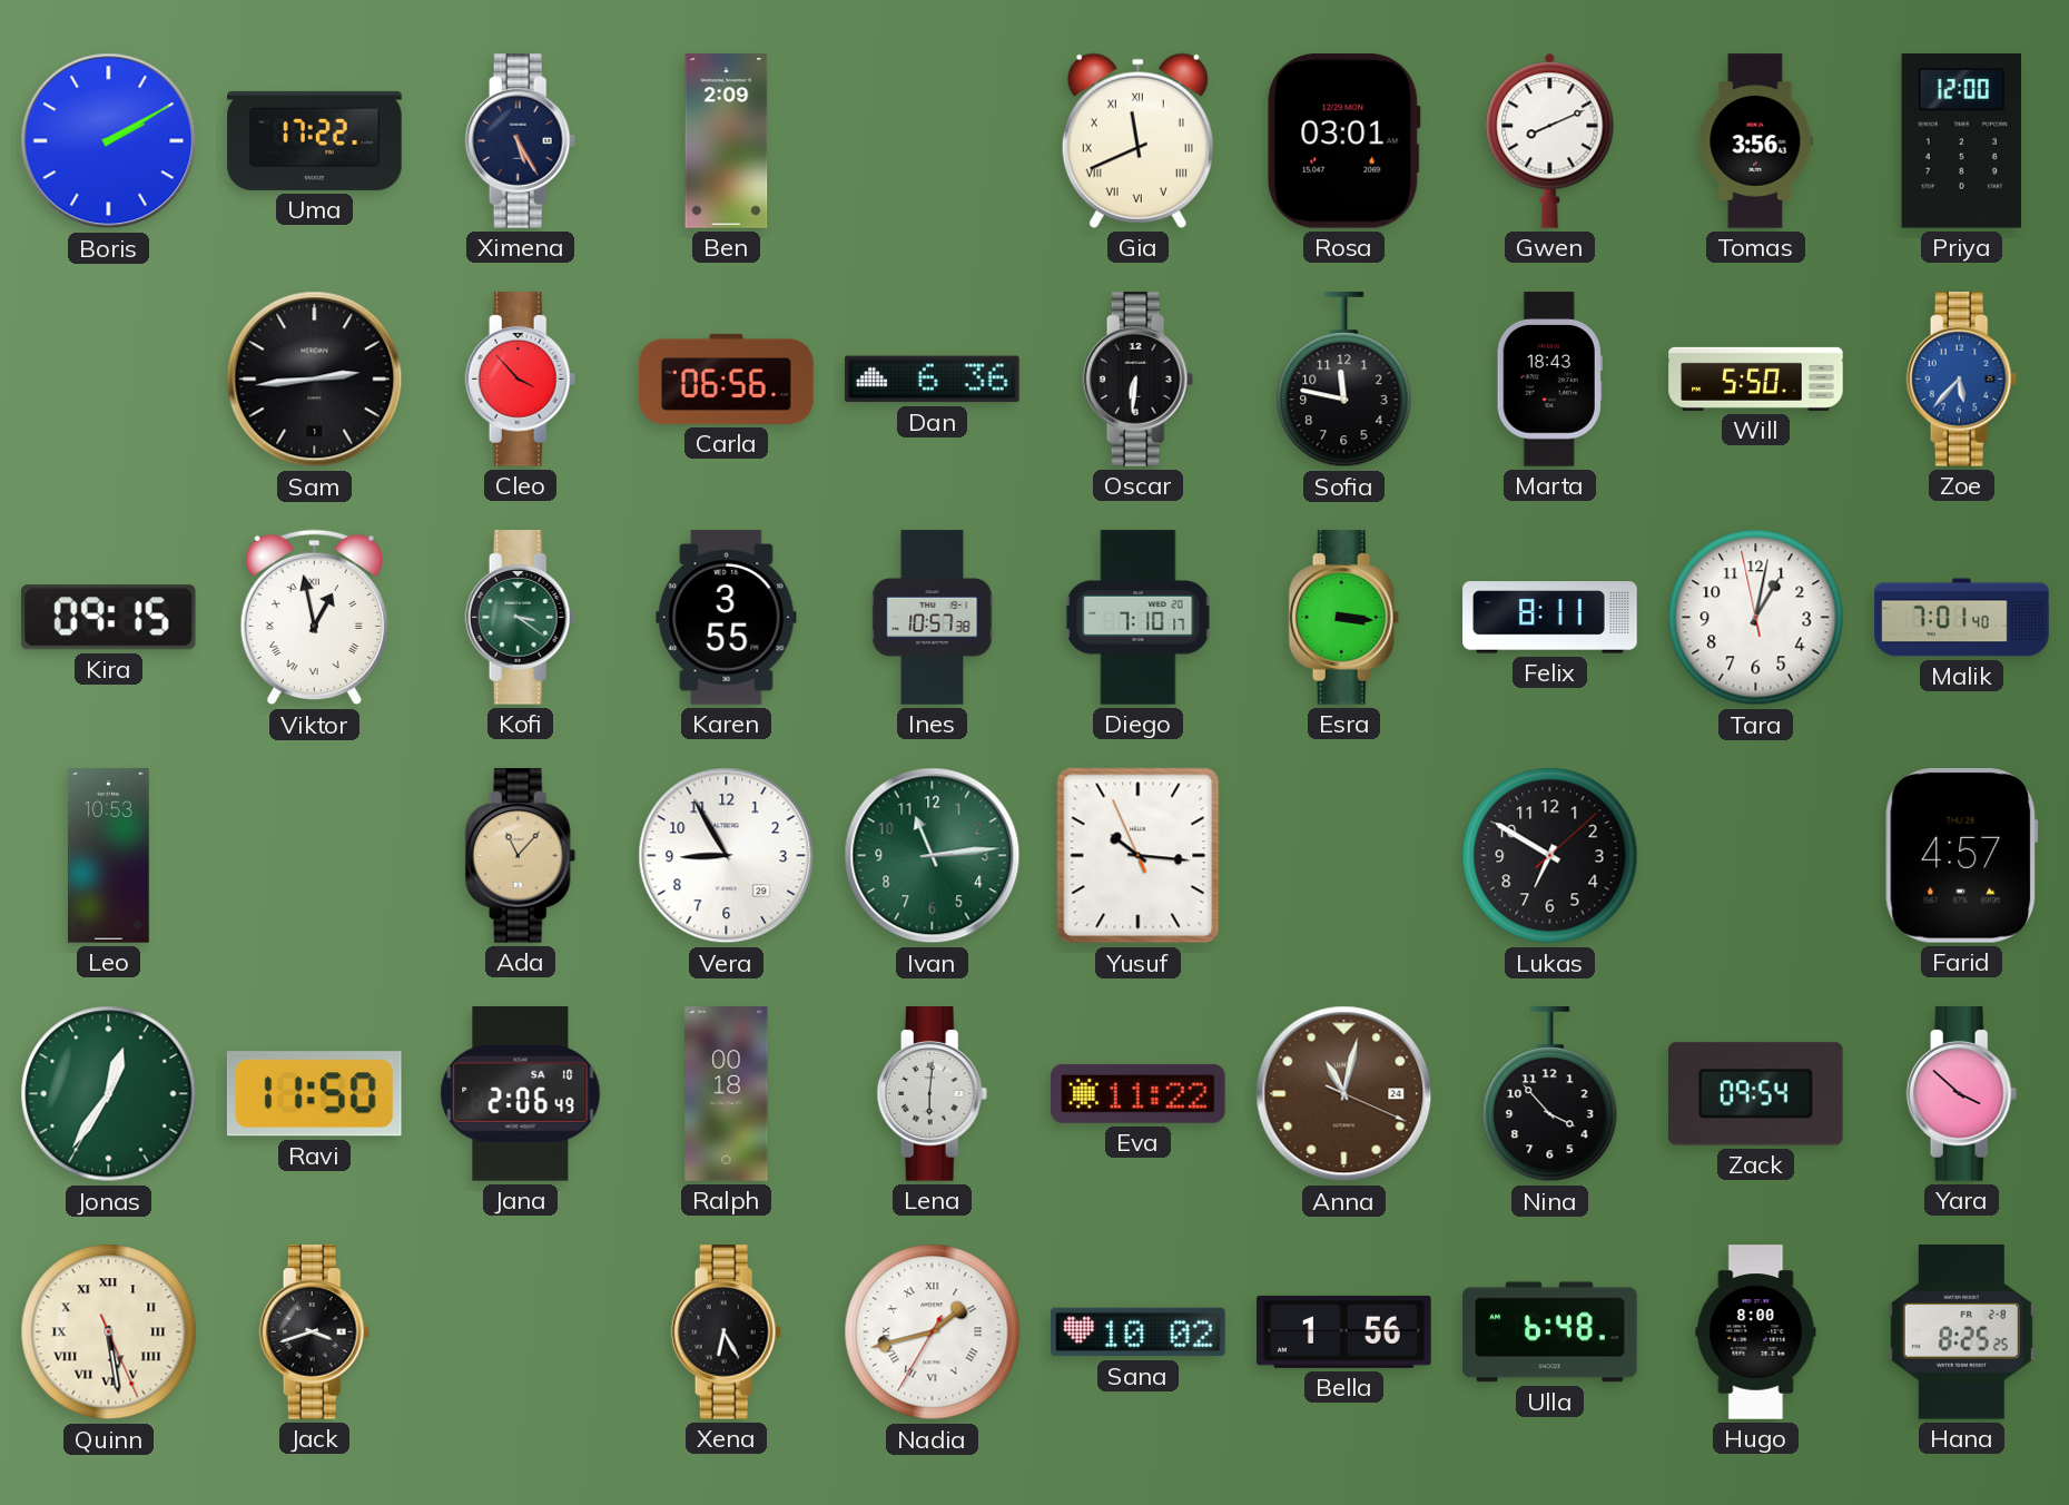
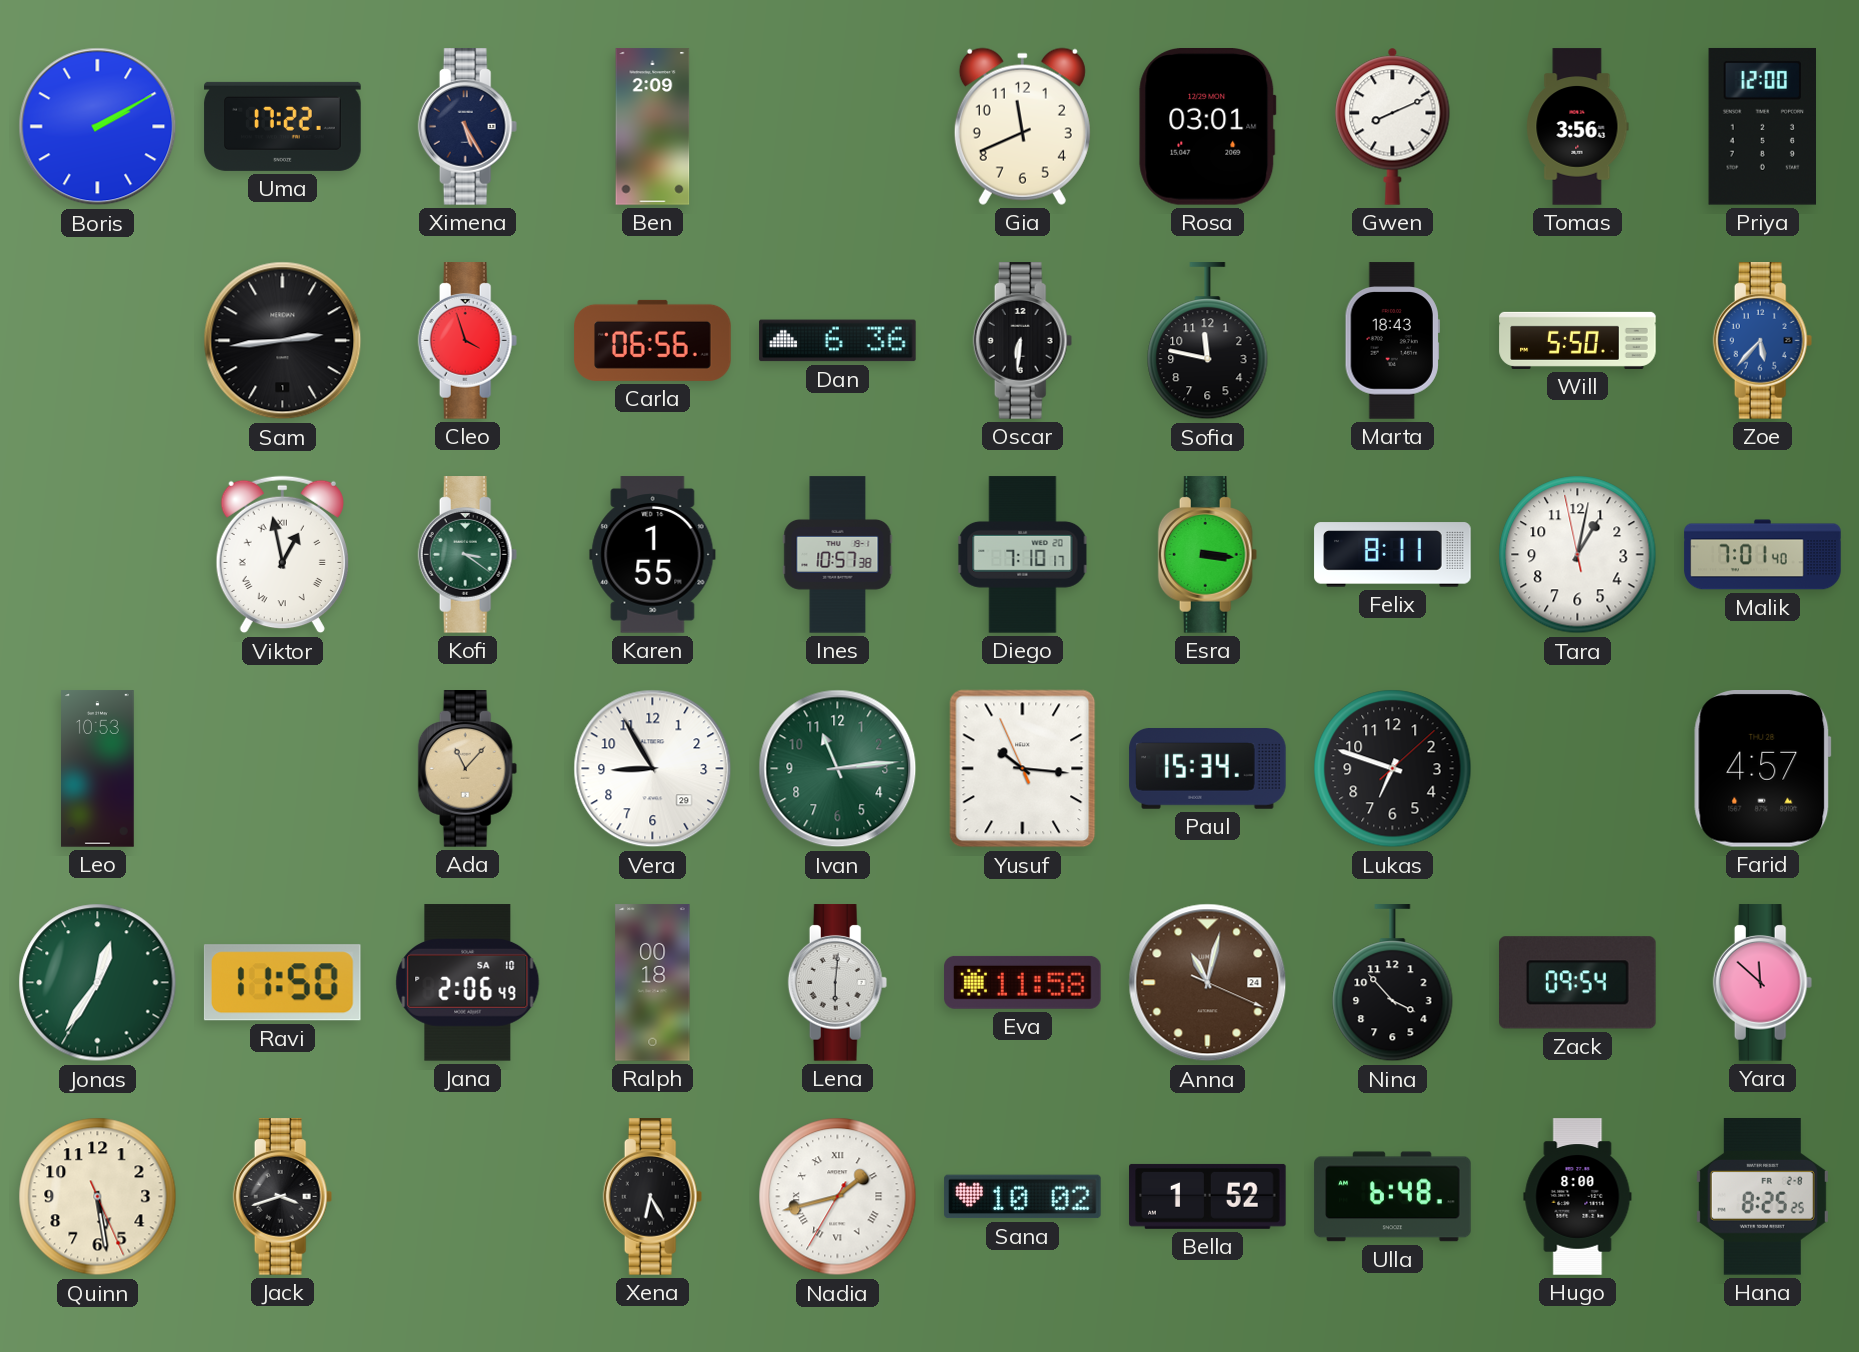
Gia numerals: Roman -> Arabic
Cleo: 3:53 -> 3:57
Kira: 09:15 -> none
Karen: 3:55 -> 1:55
Paul: none -> 15:34
Lukas: 6:50 -> 6:48
Eva: 11:22 -> 11:58
Yara: 3:52 -> 11:52
Quinn numerals: Roman -> Arabic
Bella: 1:56 -> 1:52
